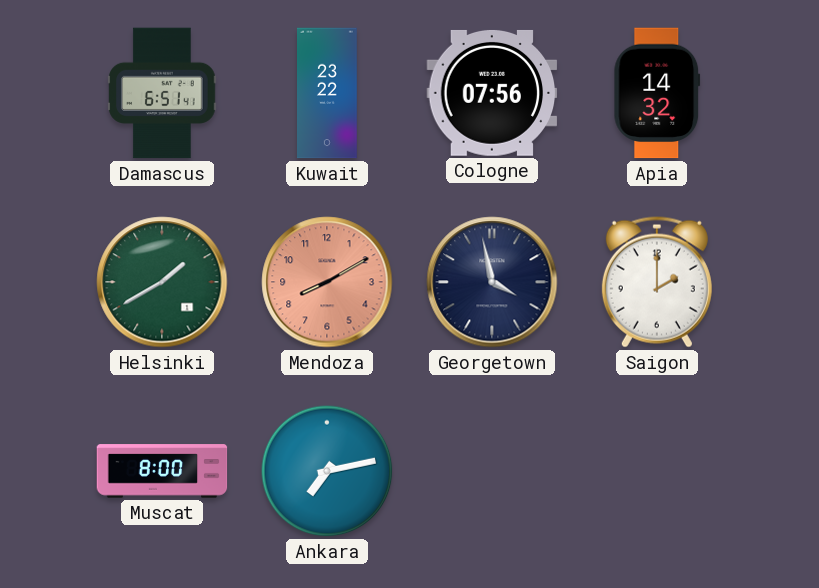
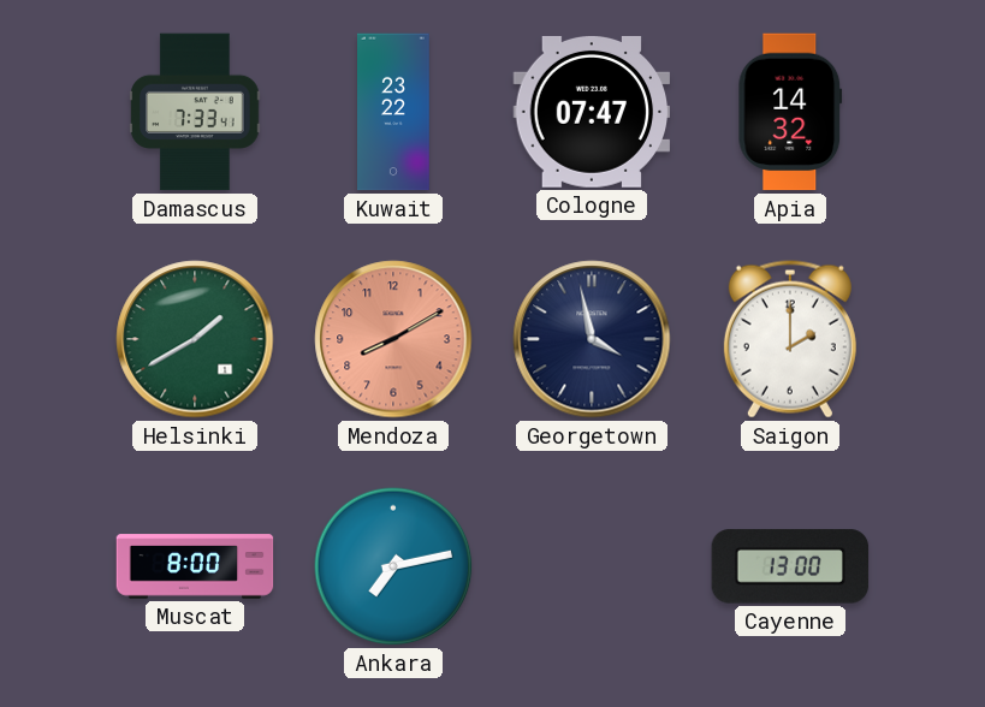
Damascus: 6:51 -> 7:33
Cologne: 07:56 -> 07:47
Cayenne: none -> 13:00
